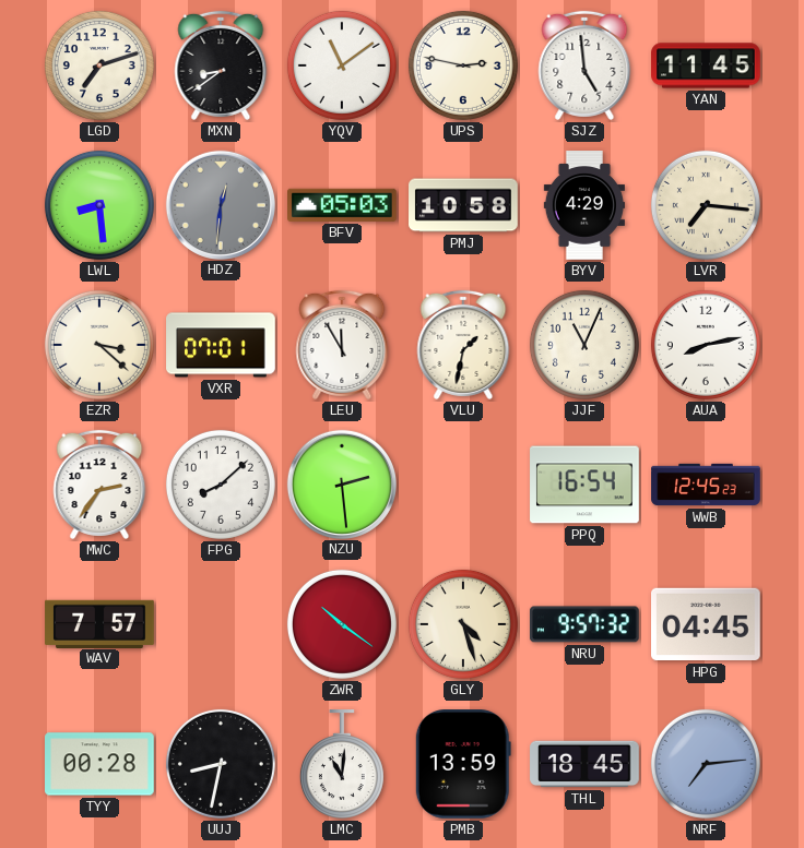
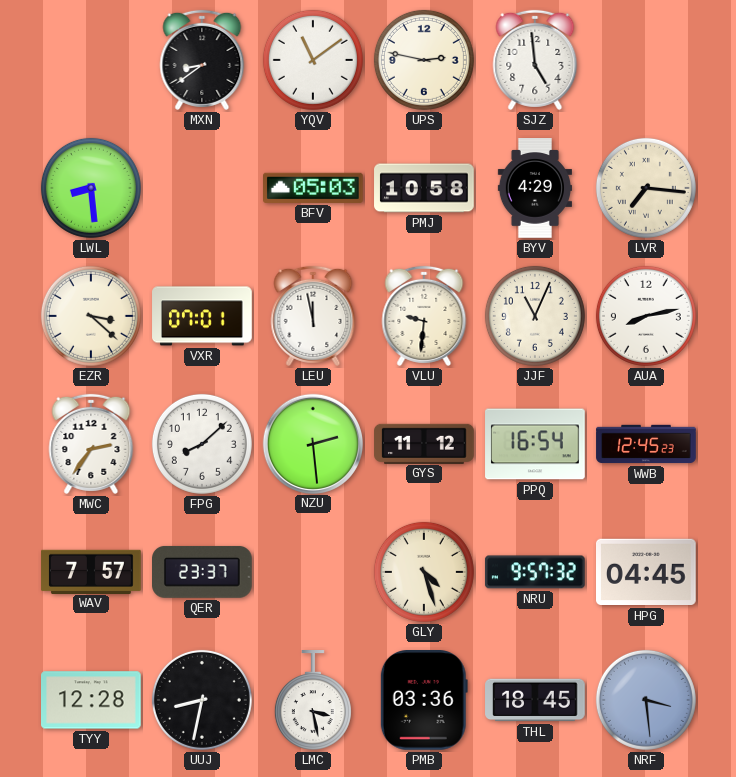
LGD: 7:12 -> none
YAN: 11:45 -> none
HDZ: 12:31 -> none
LEU: 11:55 -> 11:58
VLU: 1:32 -> 9:31
GYS: none -> 11:12
QER: none -> 23:37
ZWR: 10:21 -> none
TYY: 00:28 -> 12:28
LMC: 11:01 -> 3:28
PMB: 13:59 -> 03:36
NRF: 7:14 -> 3:29
